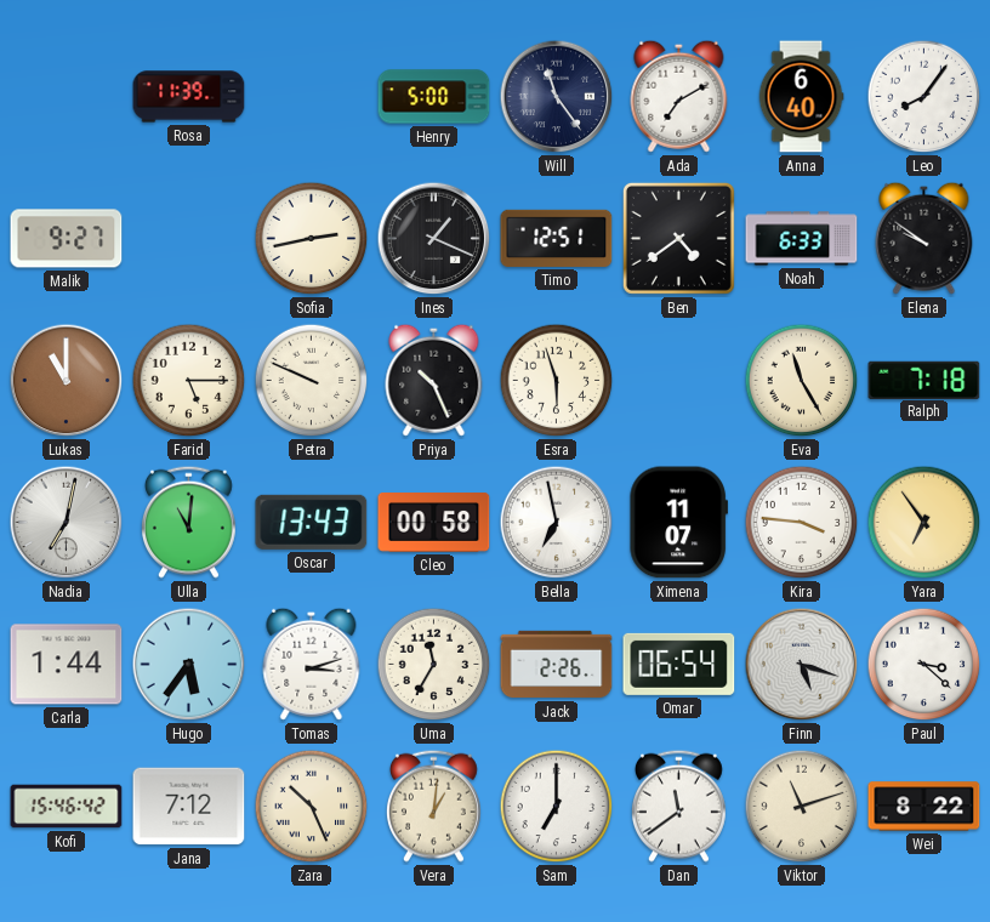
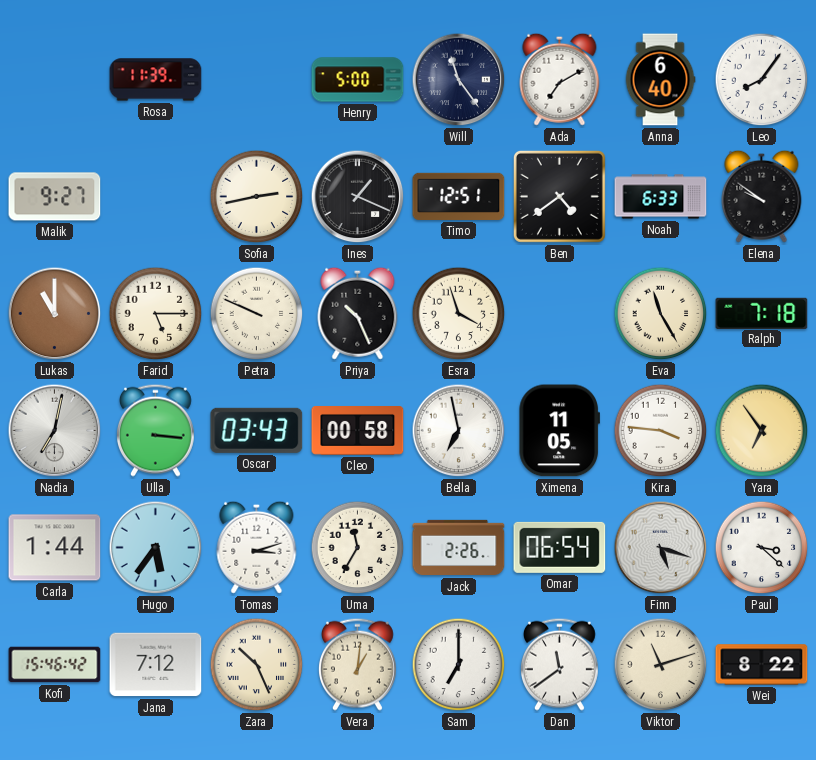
Esra: 5:57 -> 3:57
Ulla: 11:01 -> 3:16
Oscar: 13:43 -> 03:43
Ximena: 11:07 -> 11:05
